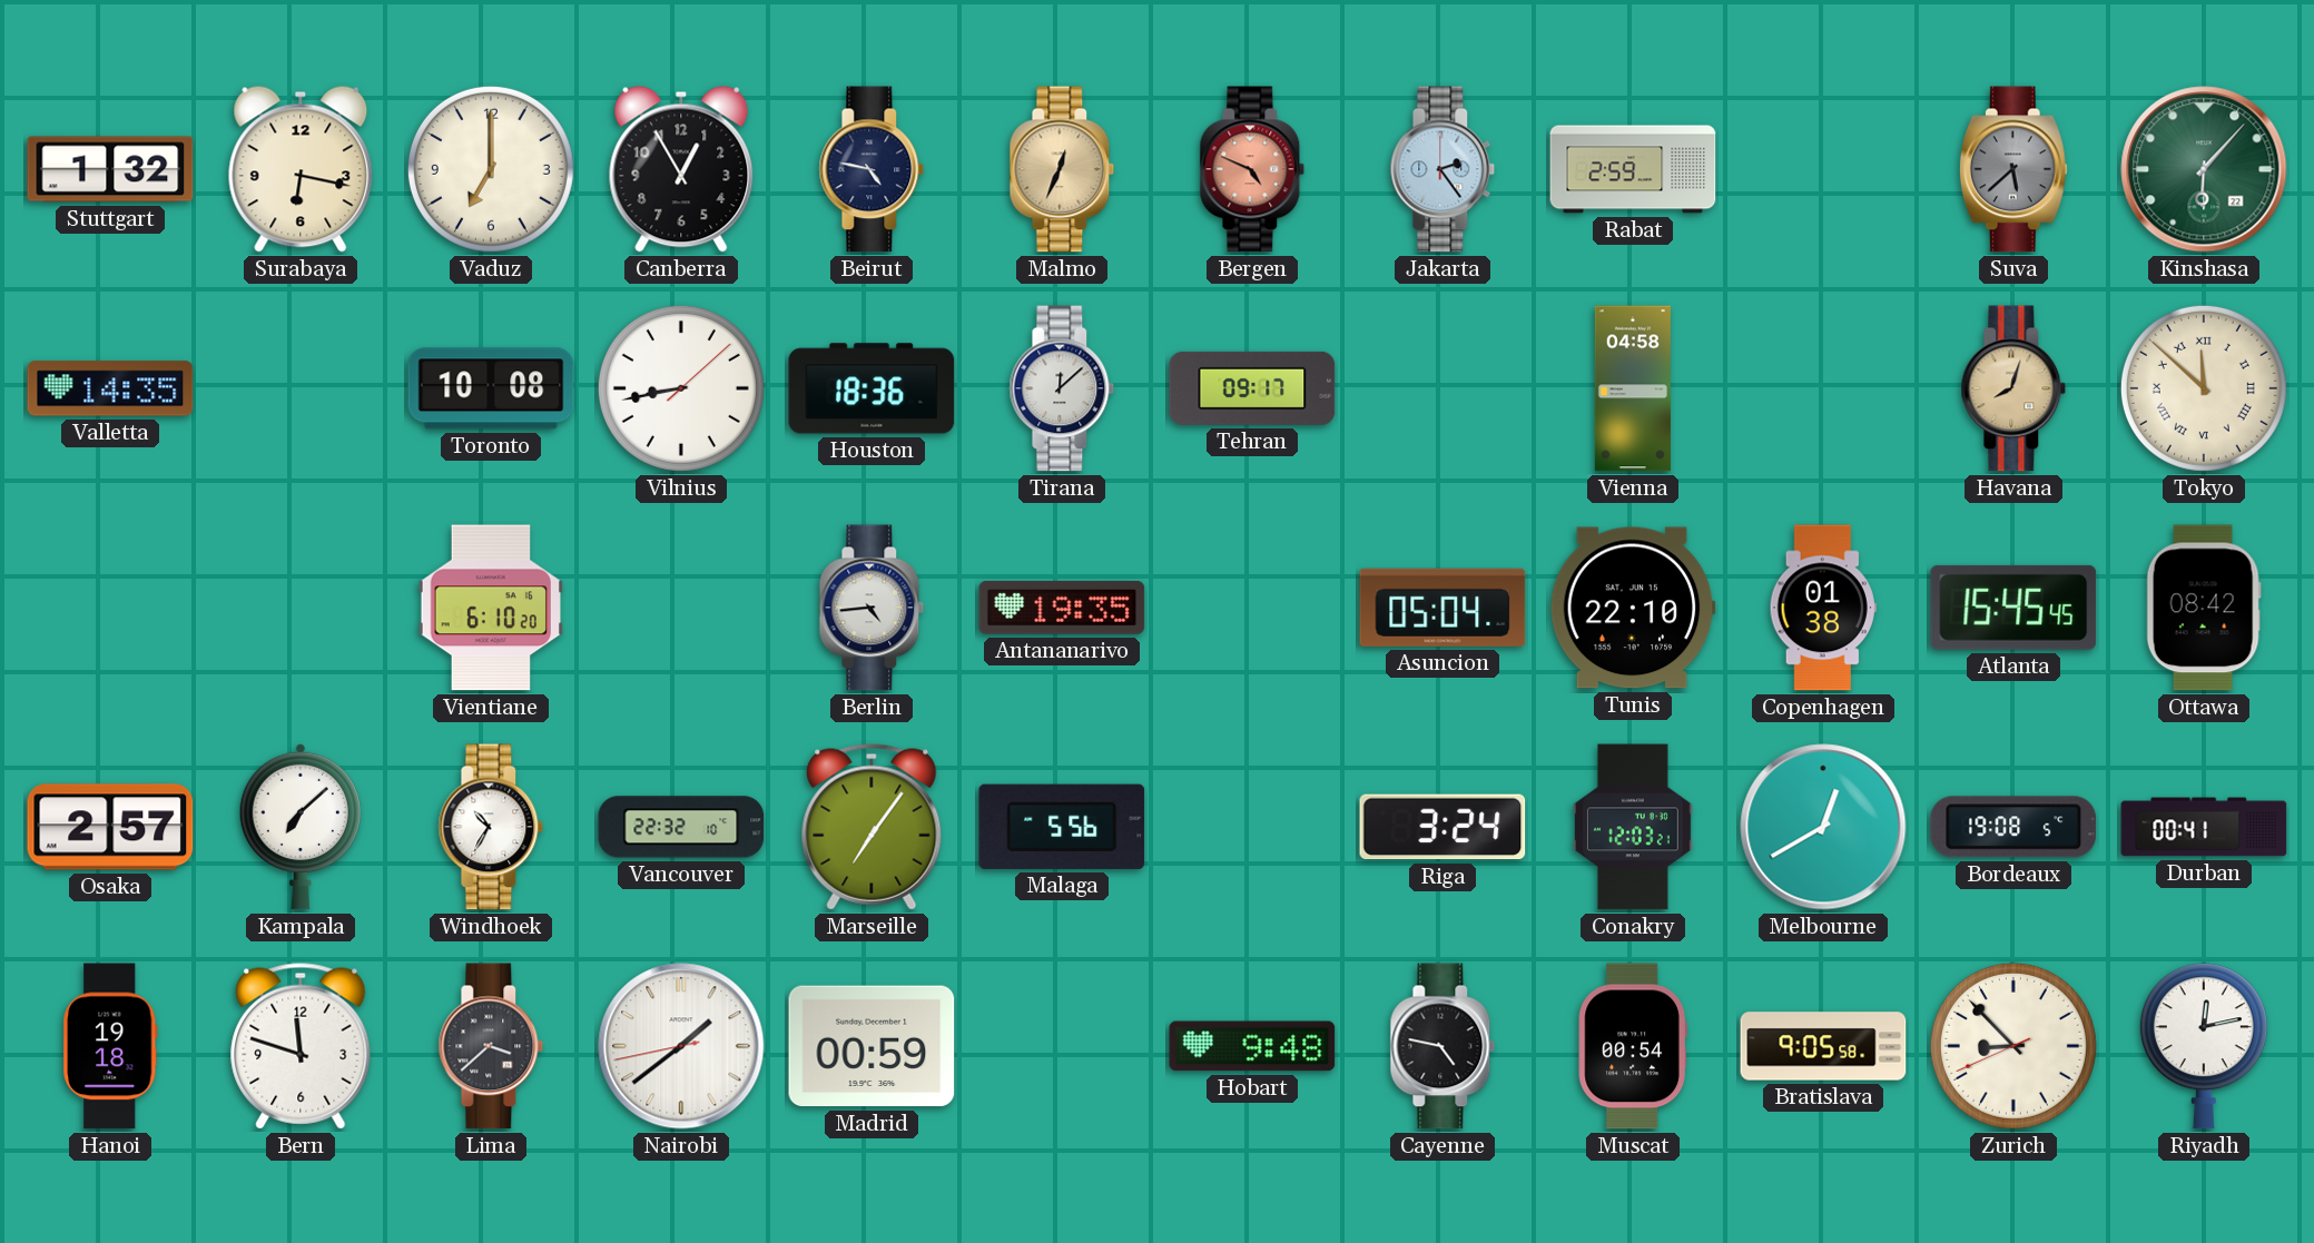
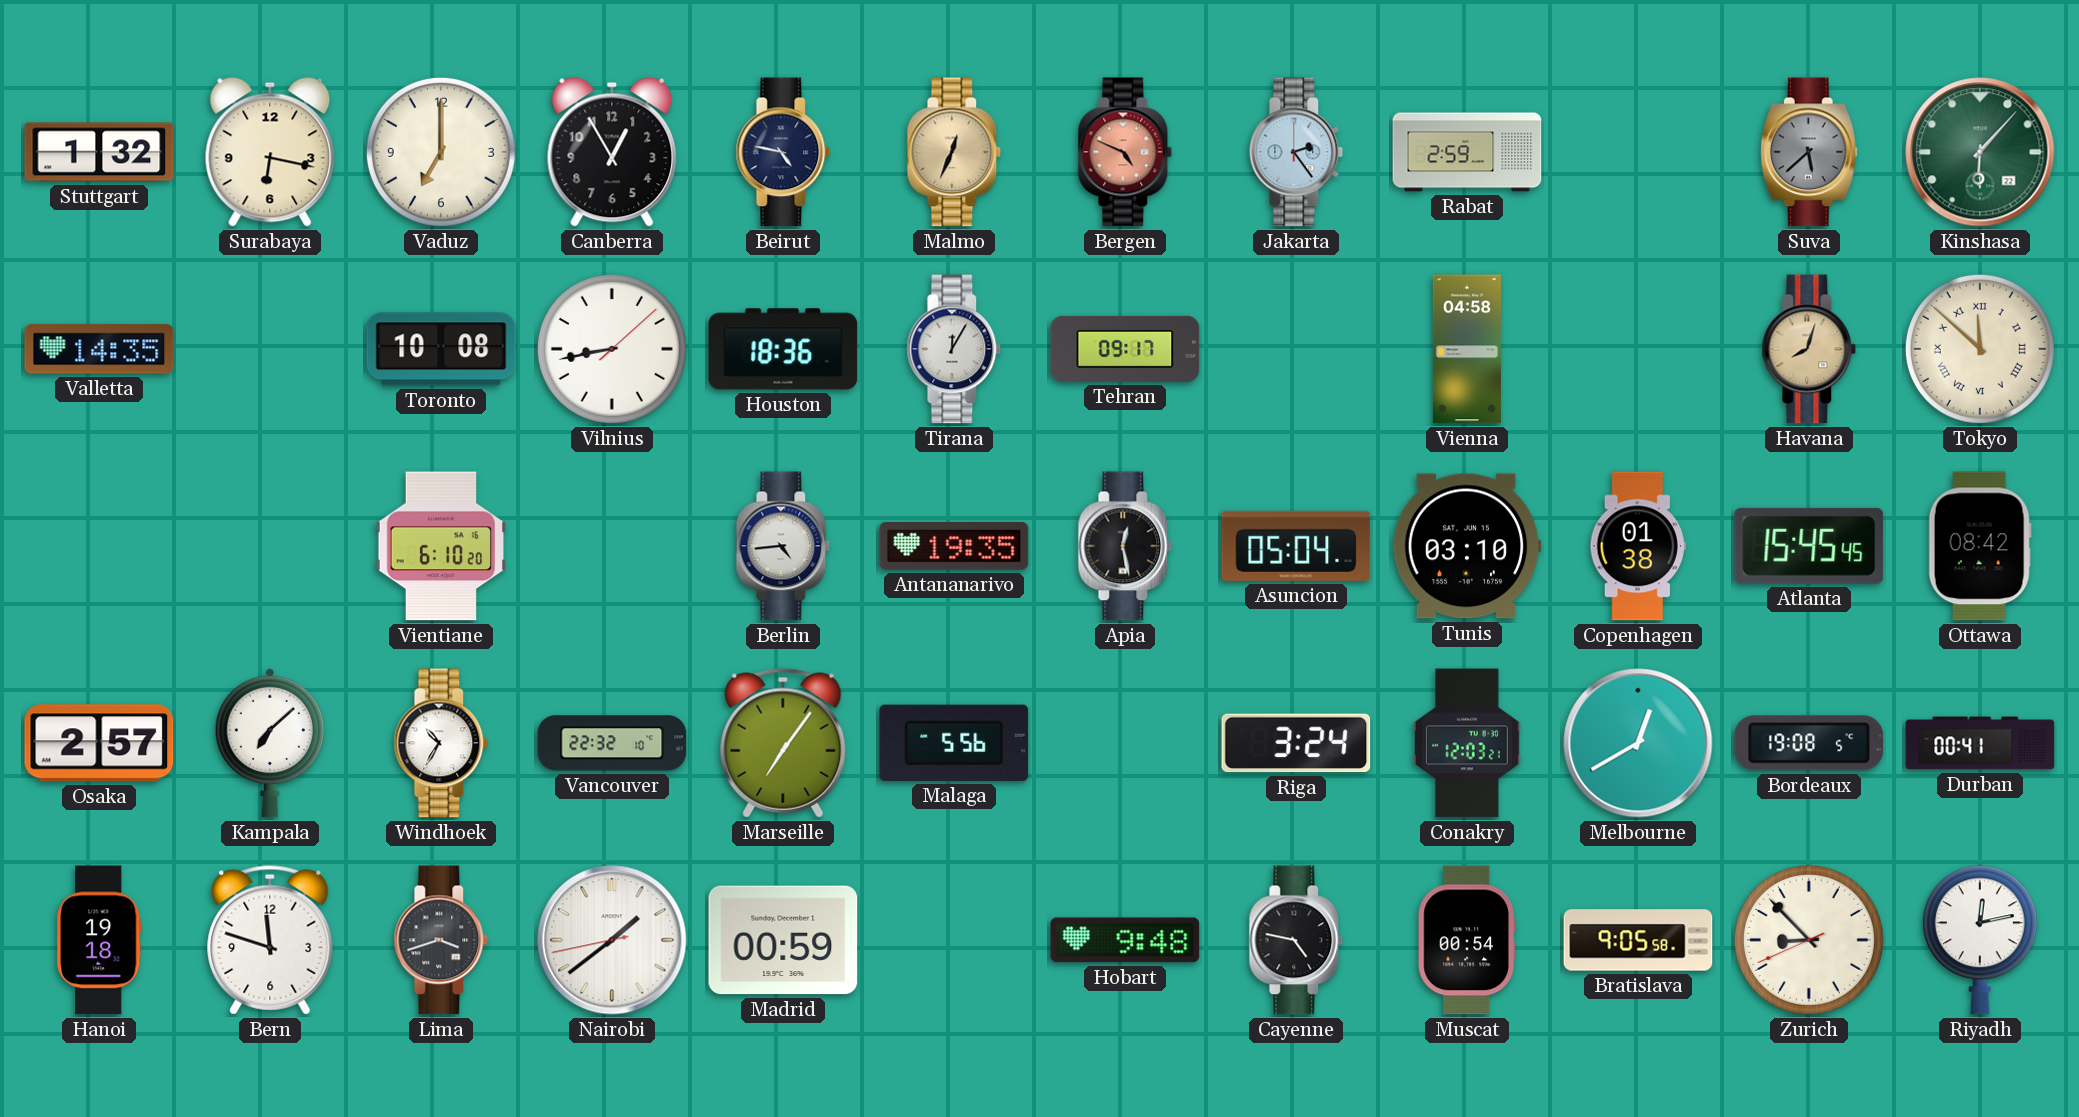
Tirana: 12:08 -> 12:05
Apia: none -> 12:28
Tunis: 22:10 -> 03:10
Lima: 3:38 -> 3:42
